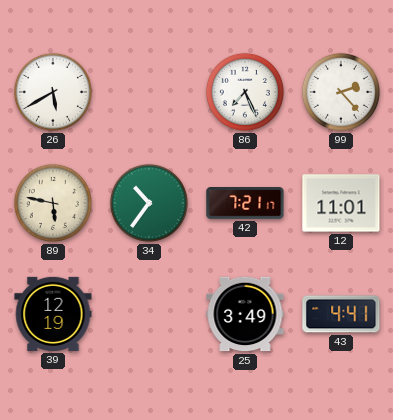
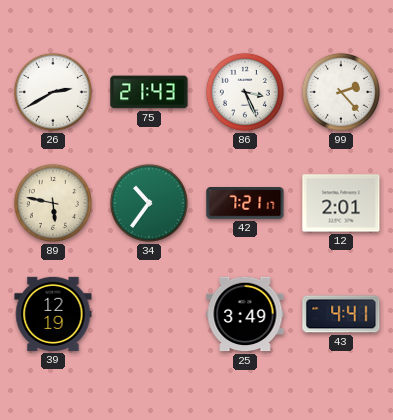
26: 5:40 -> 2:40
75: none -> 21:43
86: 7:26 -> 3:26
12: 11:01 -> 2:01
